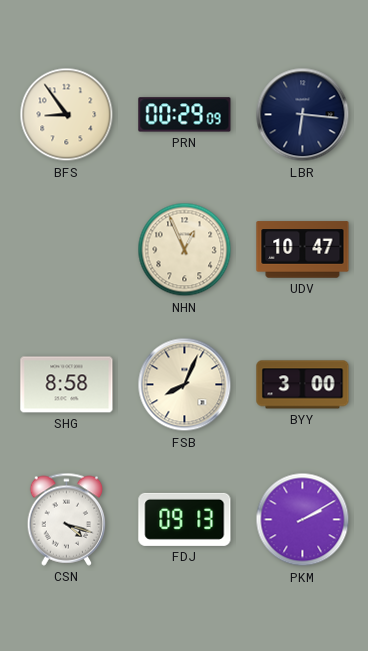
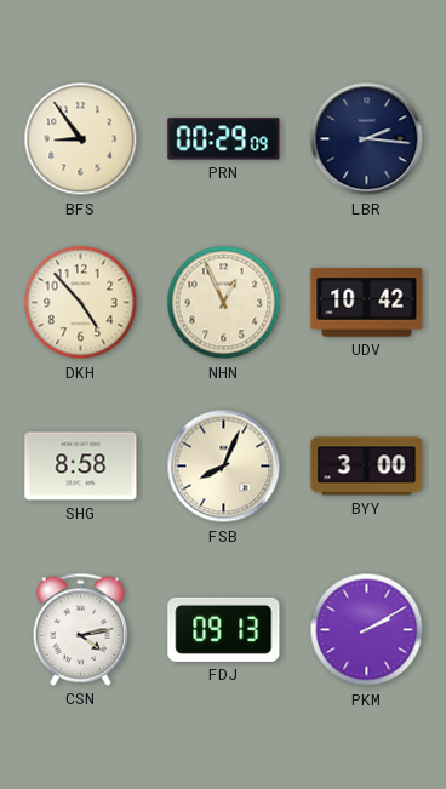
LBR: 6:16 -> 2:16
DKH: none -> 4:53
UDV: 10:47 -> 10:42
CSN: 4:18 -> 4:13
